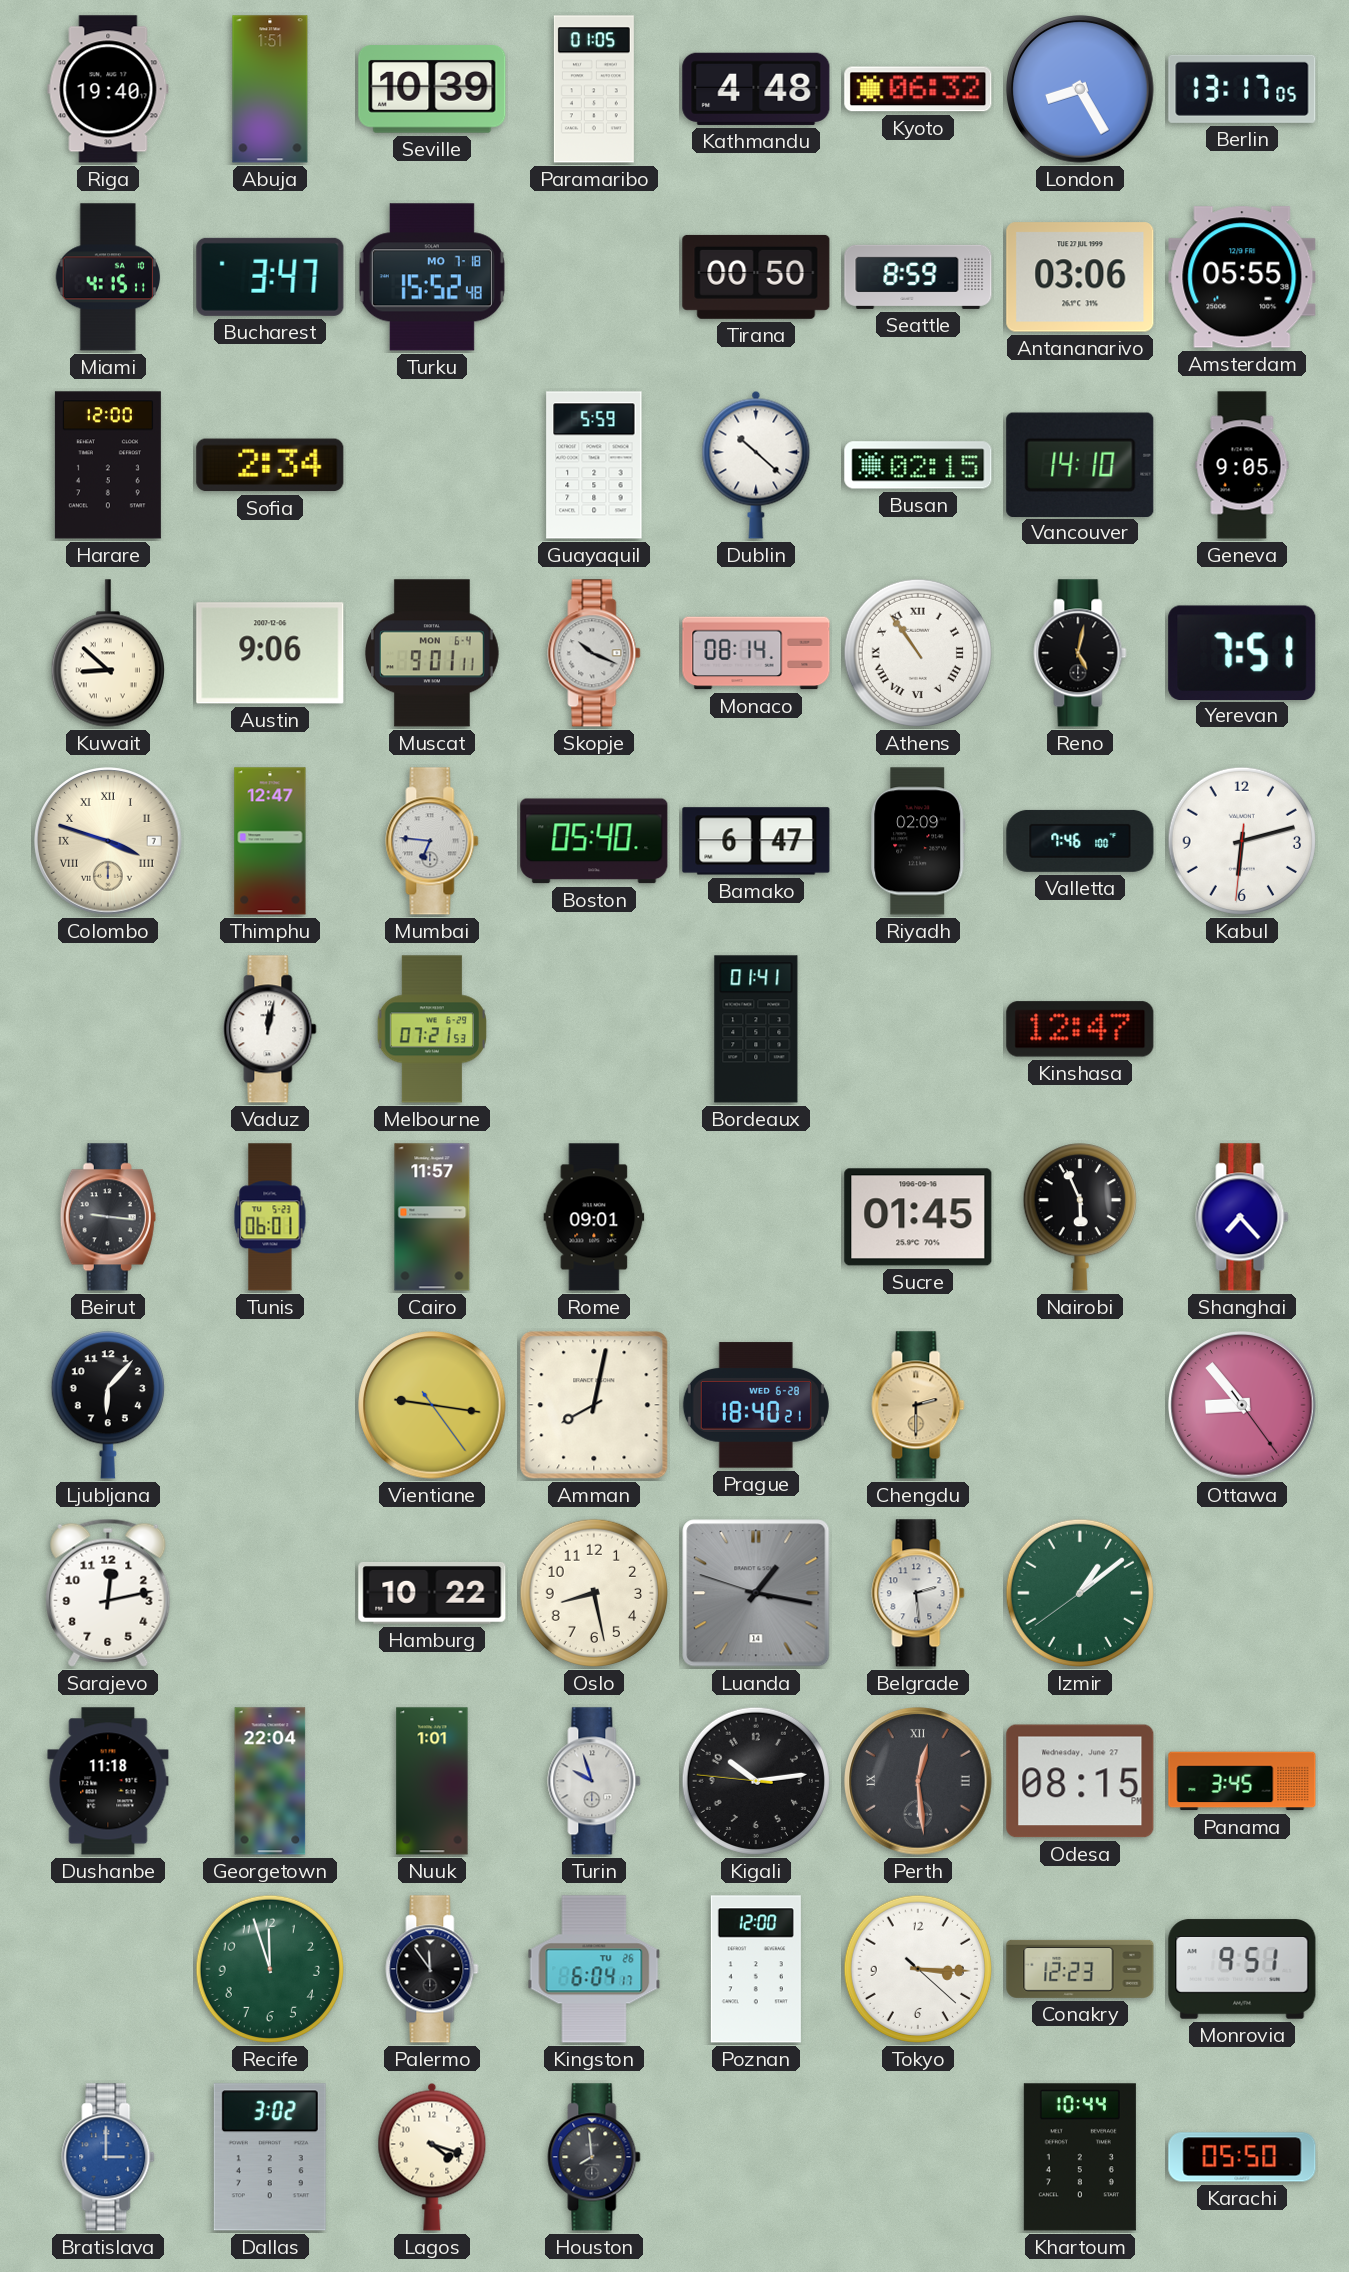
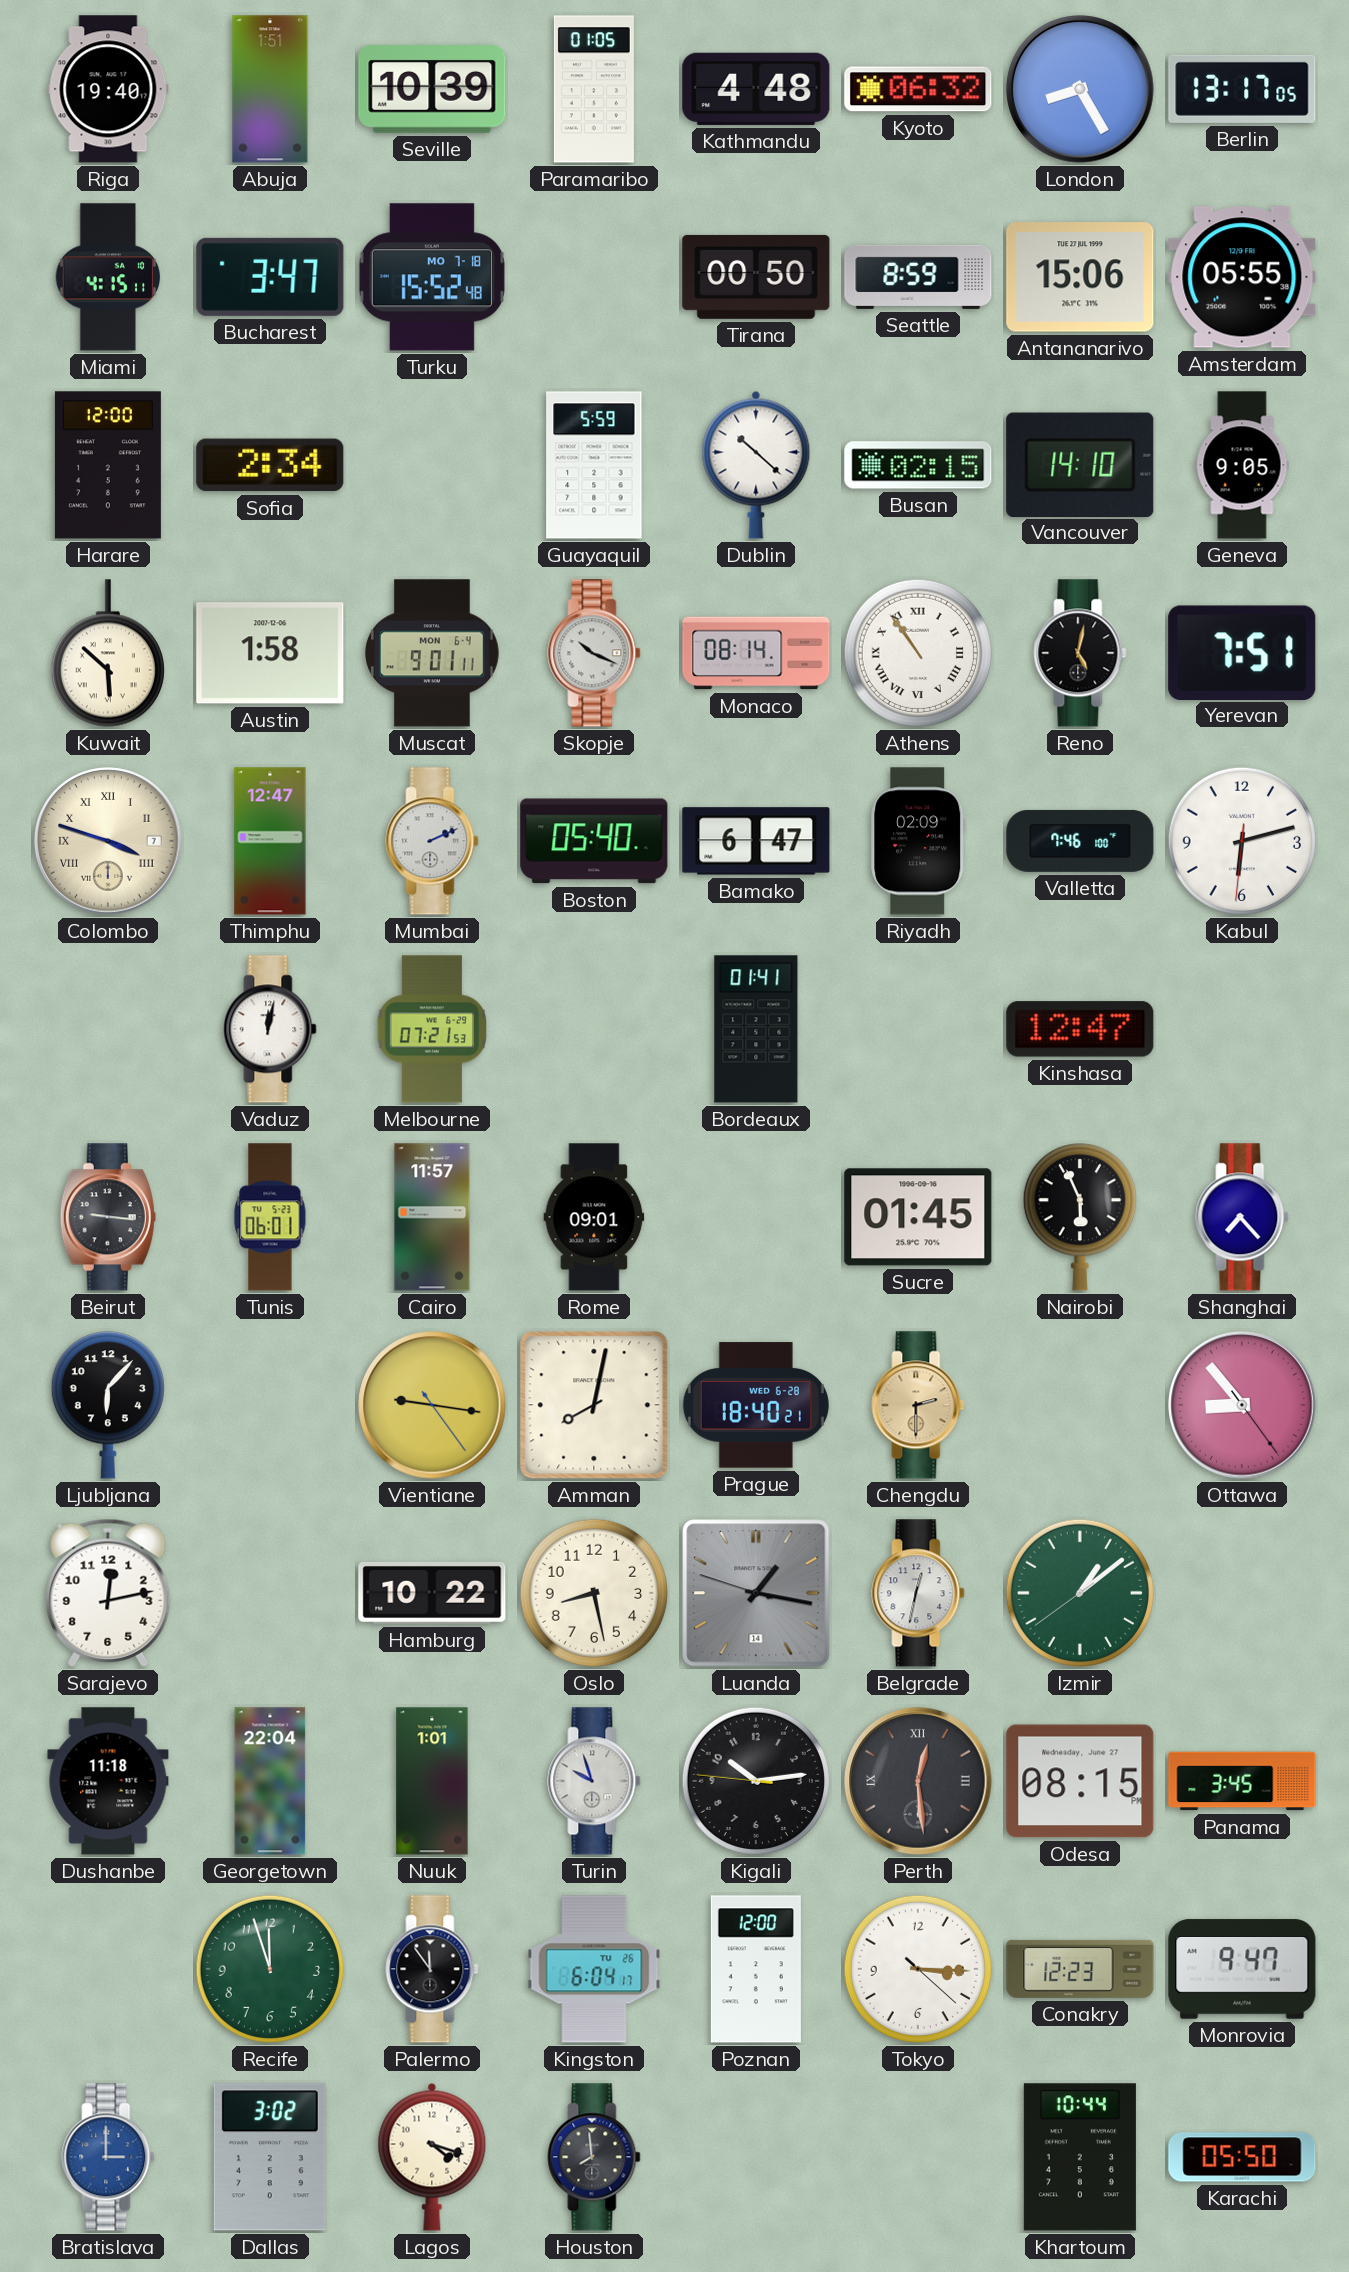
Antananarivo: 03:06 -> 15:06
Kuwait: 8:52 -> 5:52
Austin: 9:06 -> 1:58
Mumbai: 6:46 -> 2:11
Belgrade: 2:29 -> 12:32
Monrovia: 9:51 -> 9:47
